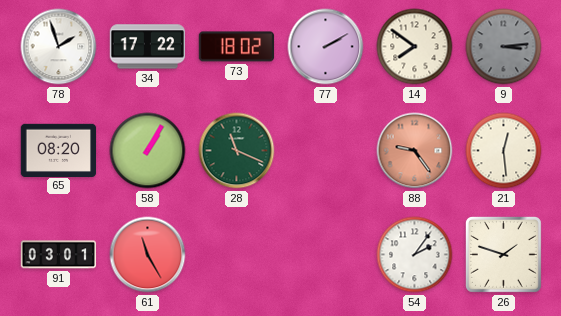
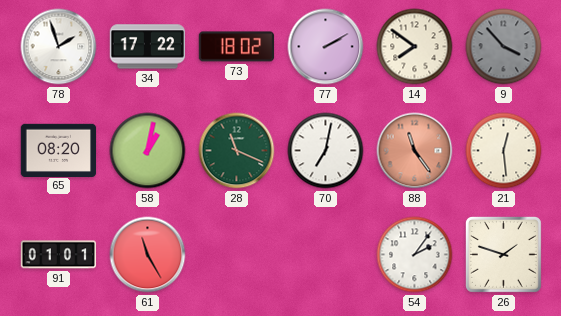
9: 3:14 -> 3:53
58: 1:05 -> 1:02
70: none -> 7:02
88: 9:24 -> 11:24
91: 03:01 -> 01:01
